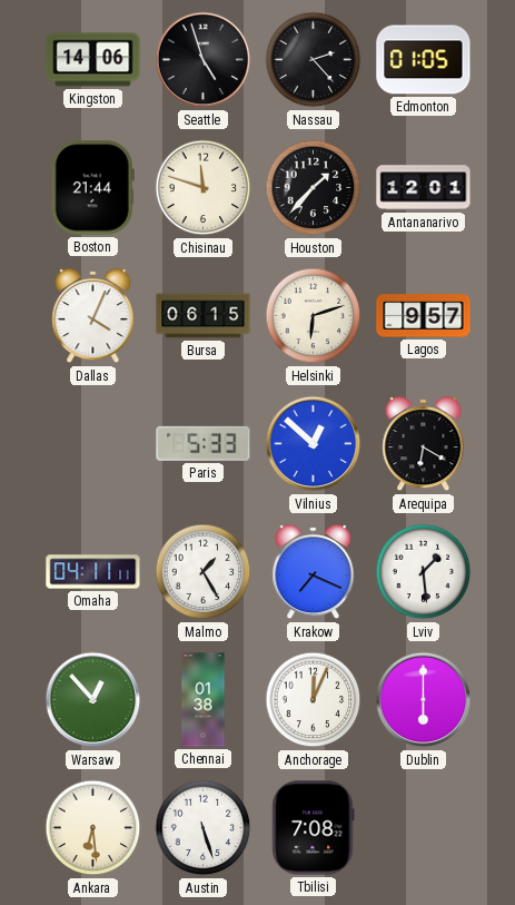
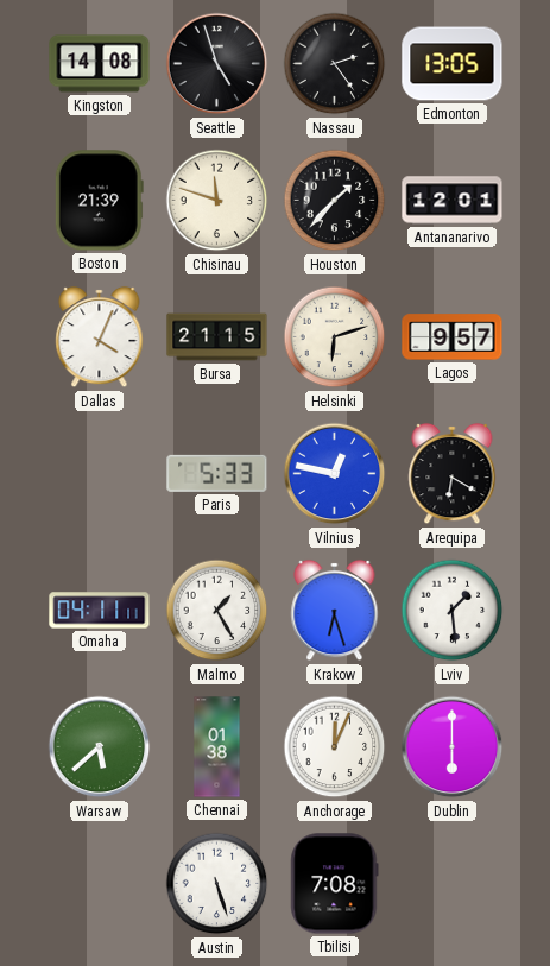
Kingston: 14:06 -> 14:08
Nassau: 2:23 -> 2:24
Edmonton: 01:05 -> 13:05
Boston: 21:44 -> 21:39
Bursa: 06:15 -> 21:15
Vilnius: 12:52 -> 12:47
Krakow: 7:19 -> 6:27
Warsaw: 12:53 -> 5:38
Ankara: 6:29 -> none
